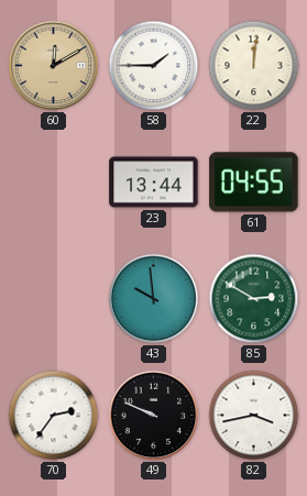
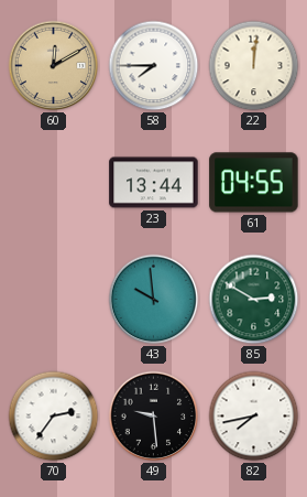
58: 1:45 -> 7:45
49: 9:49 -> 9:29
82: 3:43 -> 7:43
